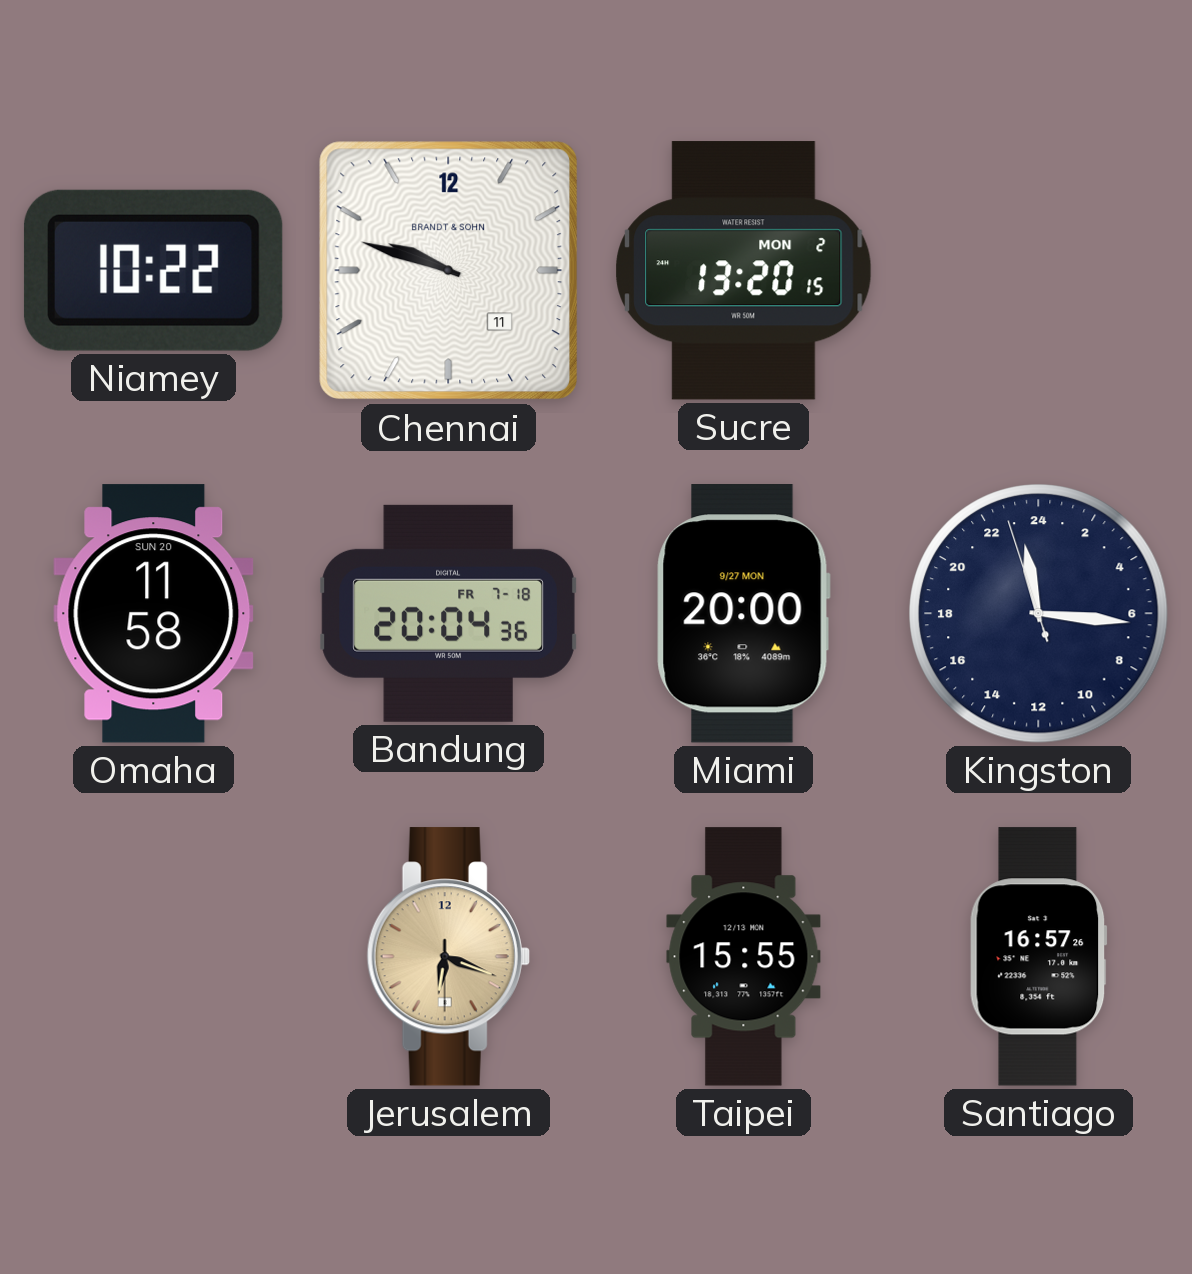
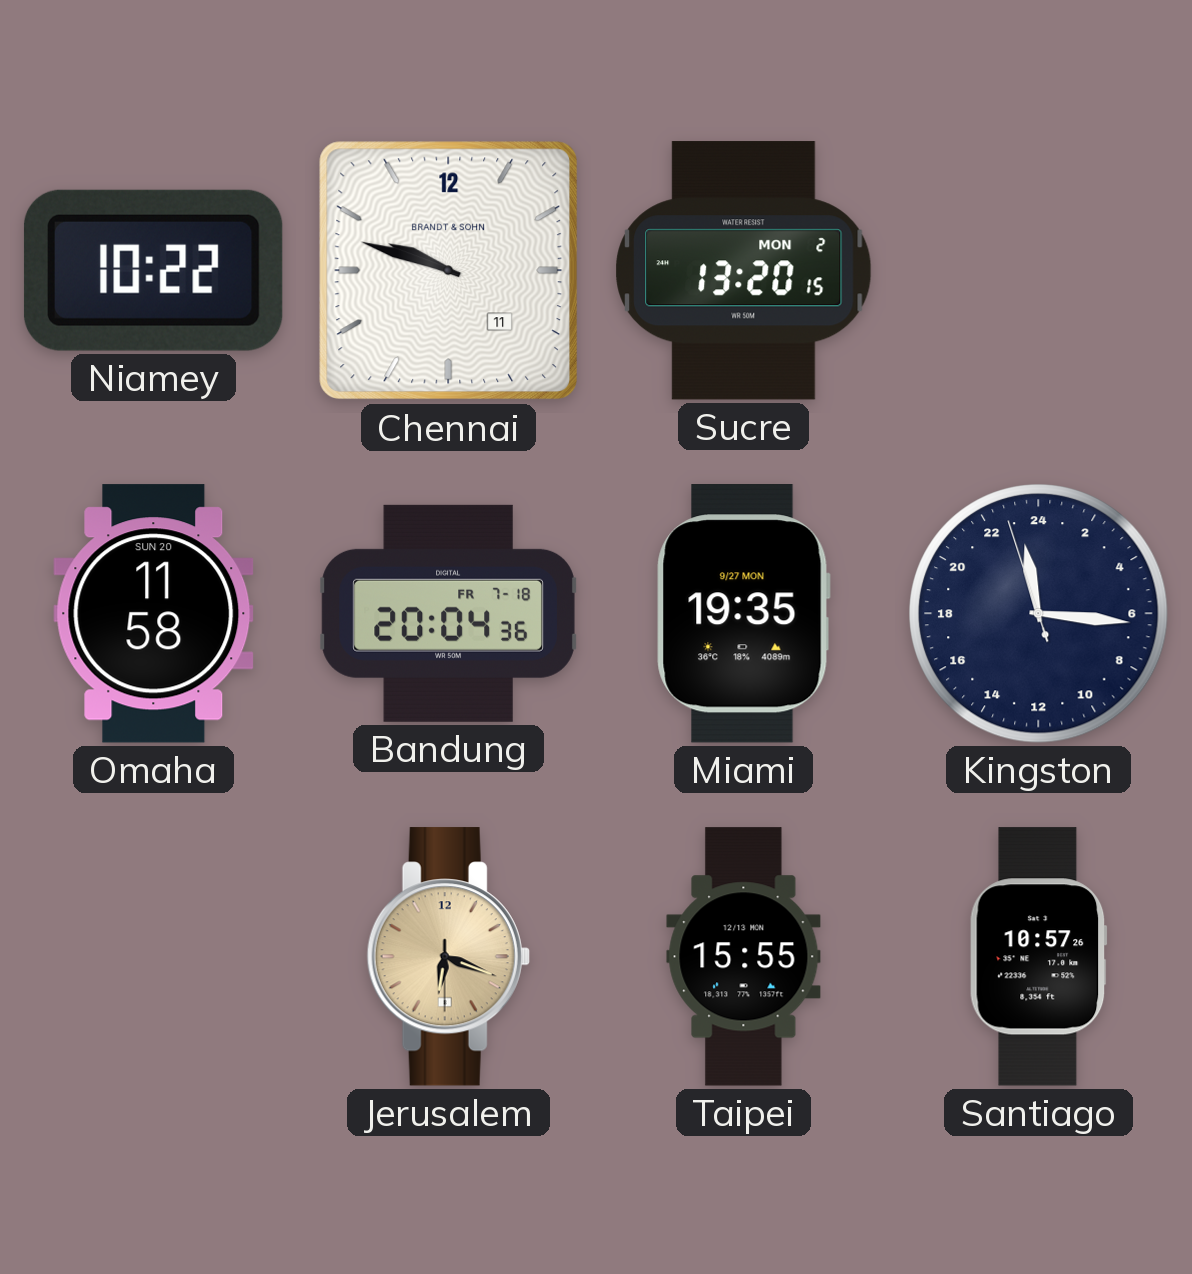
Miami: 20:00 -> 19:35
Santiago: 16:57 -> 10:57
